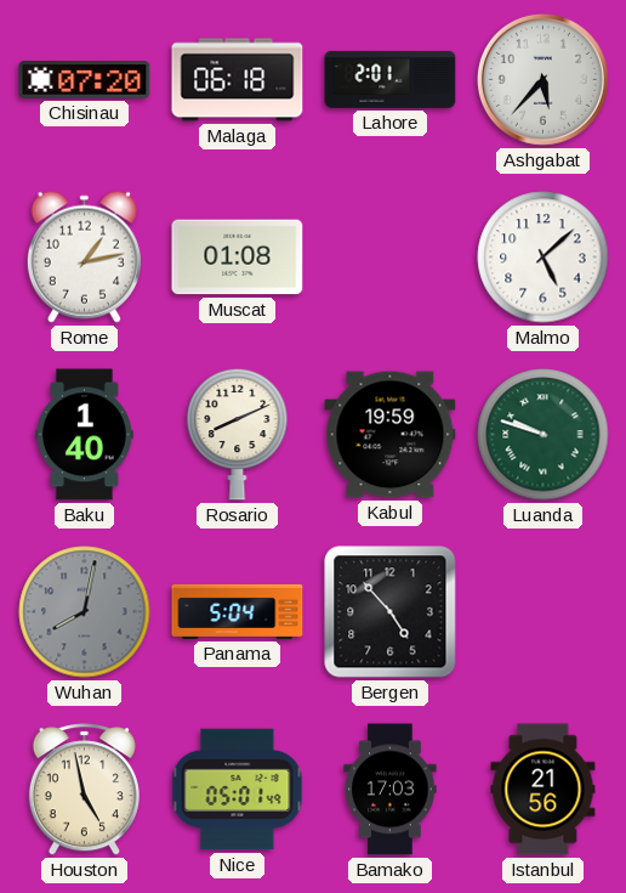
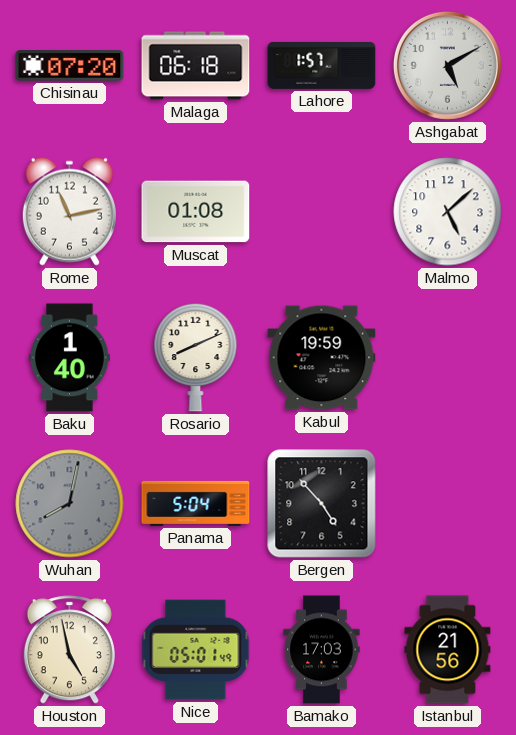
Lahore: 2:01 -> 1:57
Ashgabat: 5:37 -> 5:10
Rome: 1:13 -> 11:13
Luanda: 9:48 -> none
